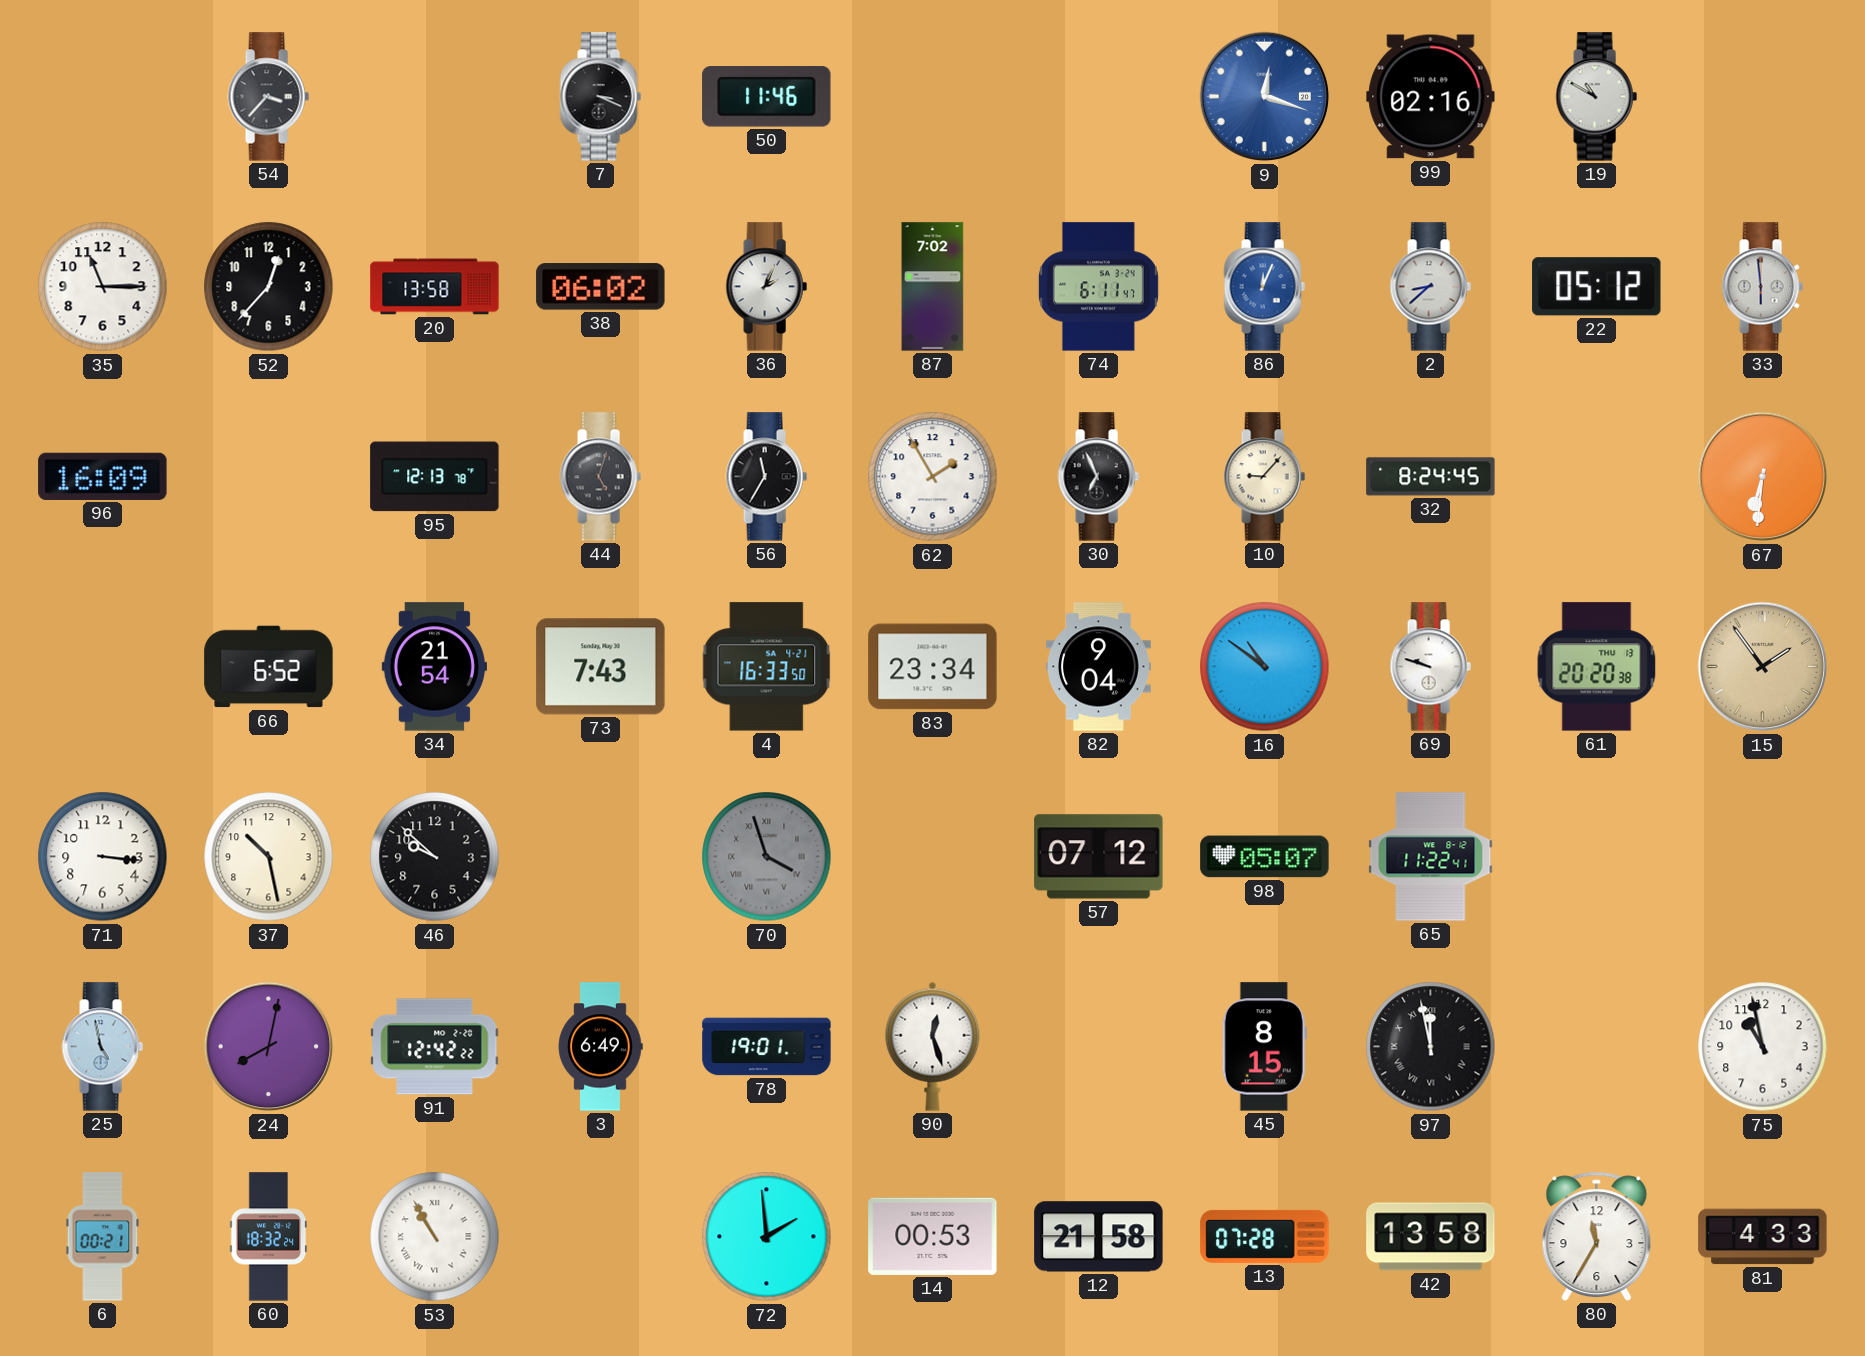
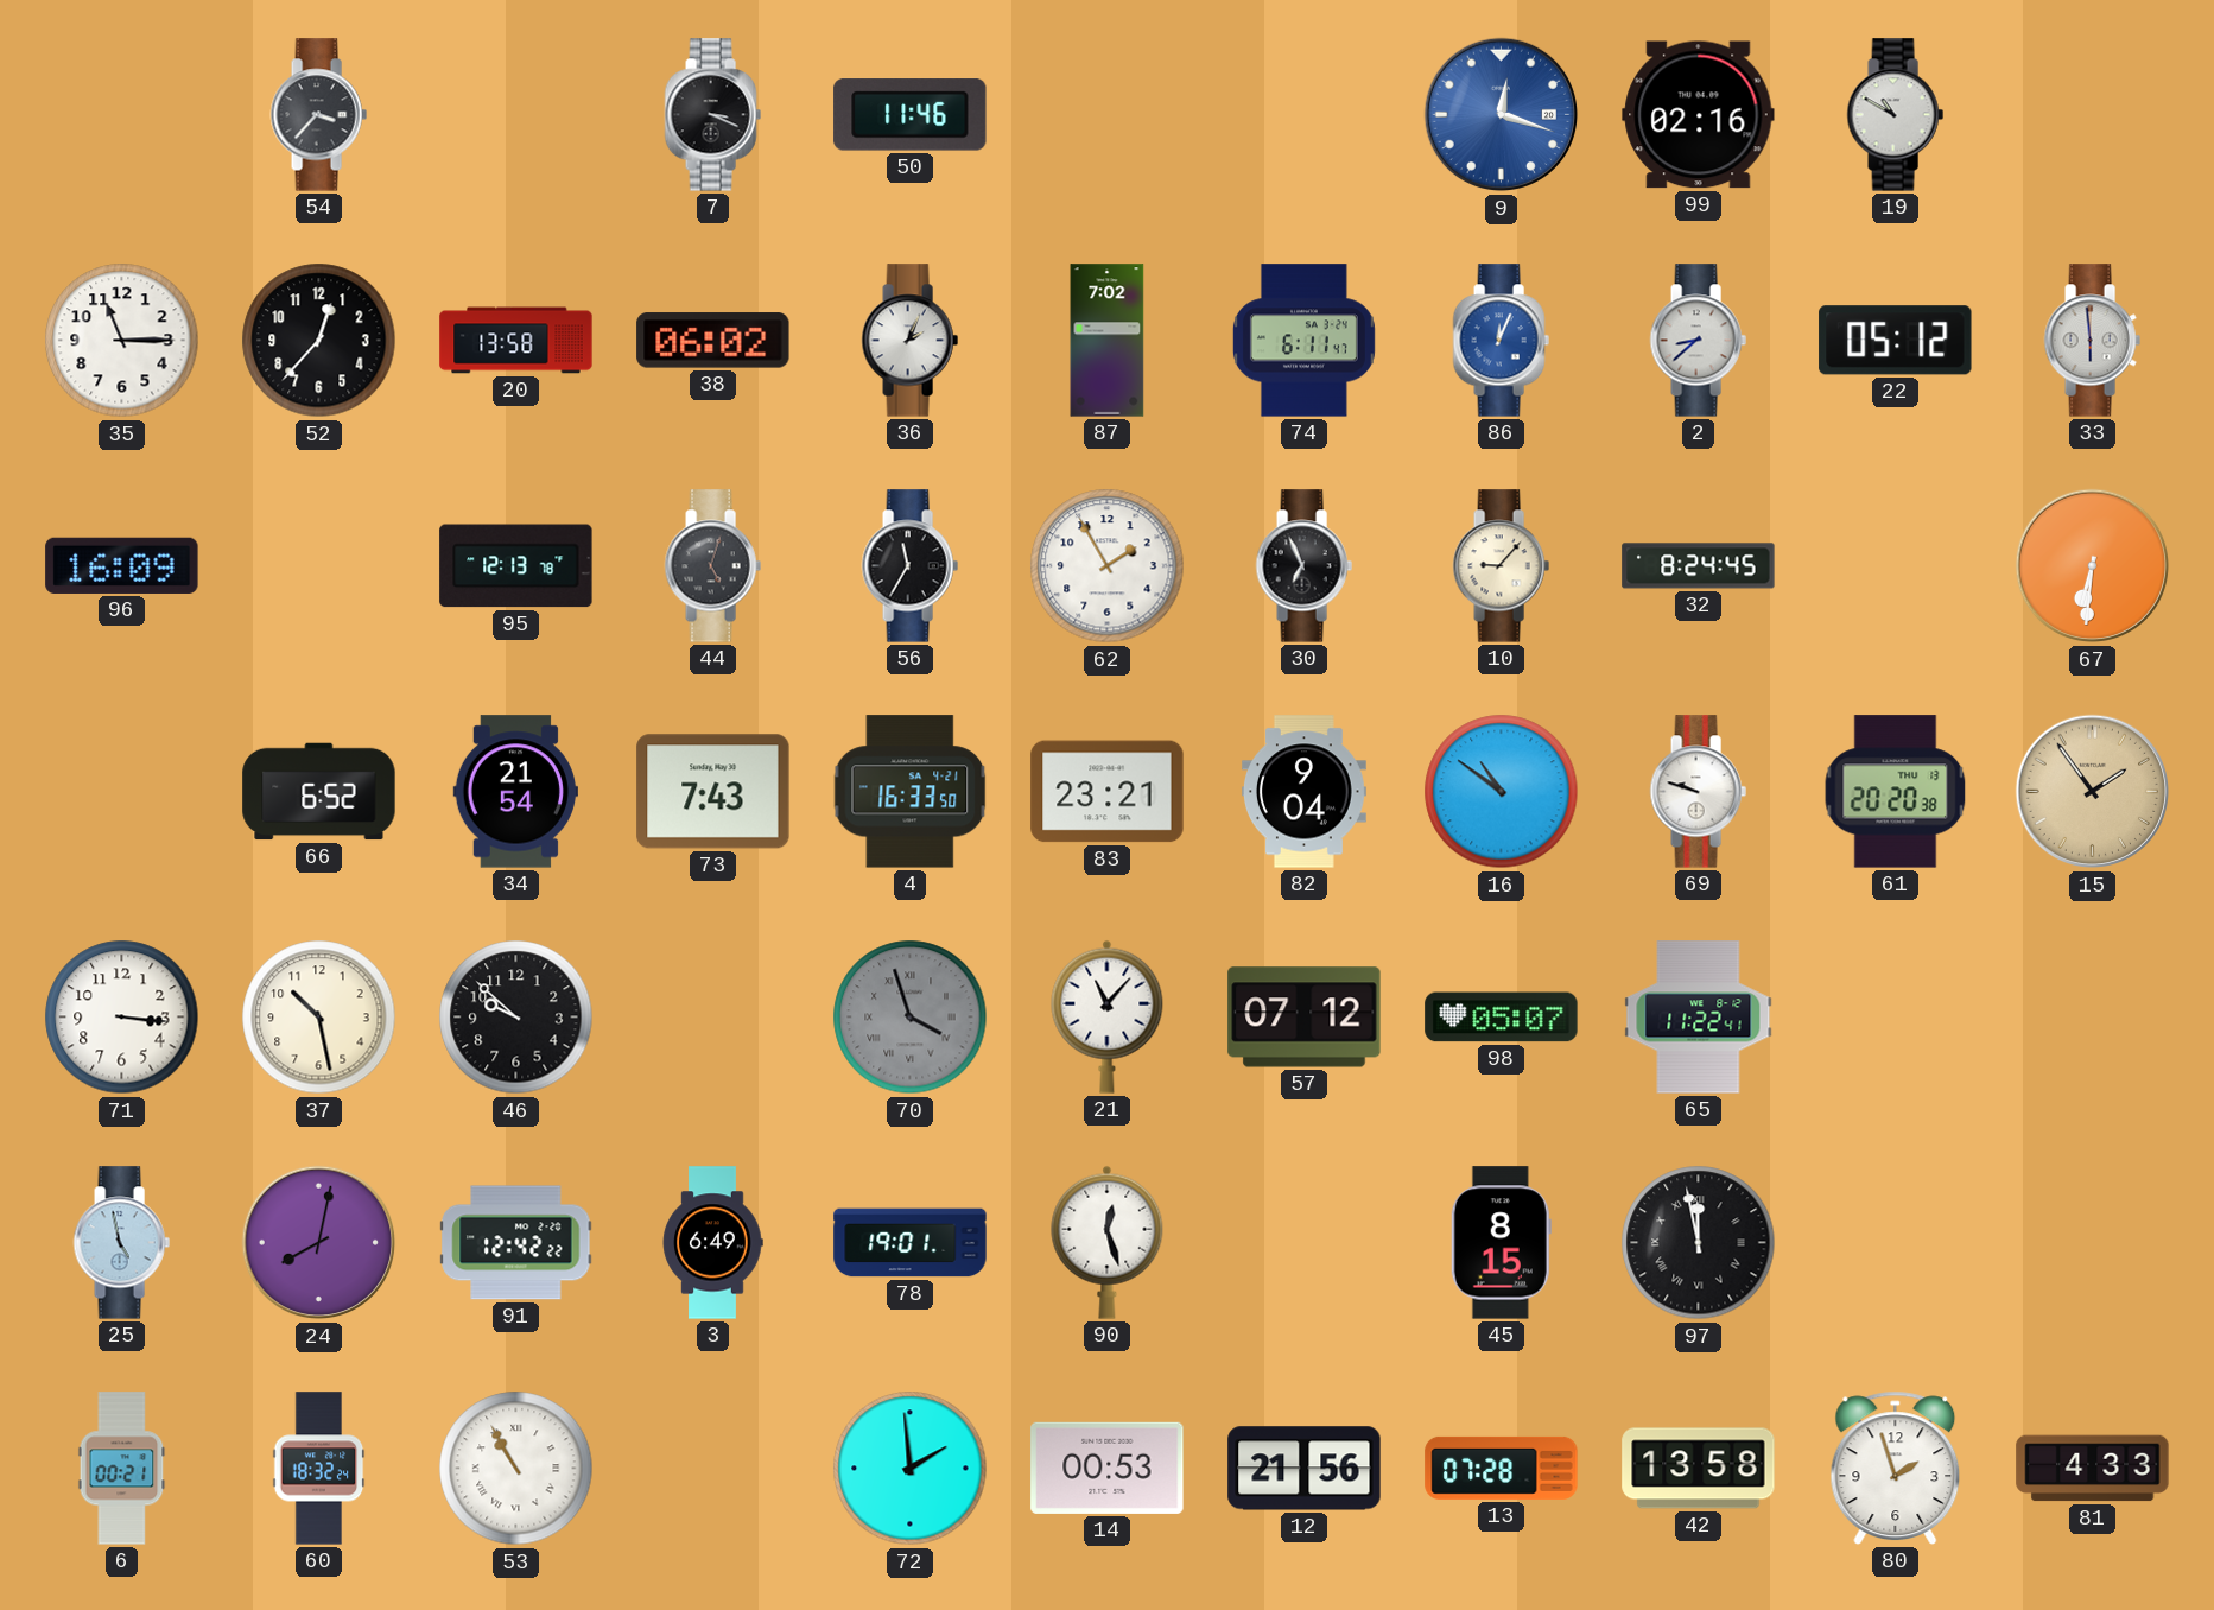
83: 23:34 -> 23:21
21: none -> 11:07
75: 10:58 -> none
12: 21:58 -> 21:56
80: 11:35 -> 1:57
